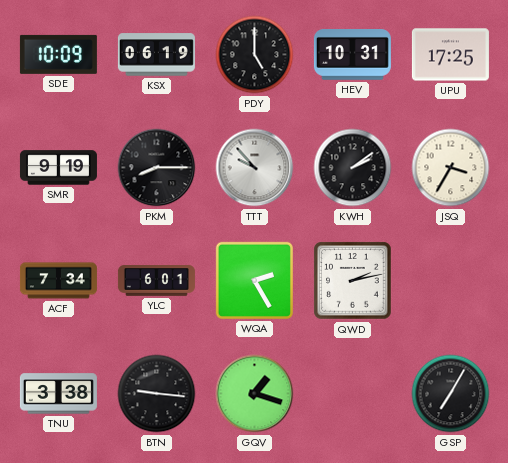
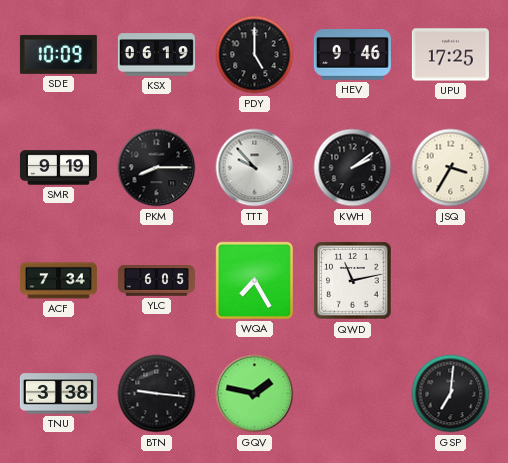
HEV: 10:31 -> 9:46
YLC: 6:01 -> 6:05
WQA: 2:25 -> 7:25
QWD: 2:13 -> 11:13
GQV: 1:18 -> 1:47
GSP: 7:05 -> 7:01
